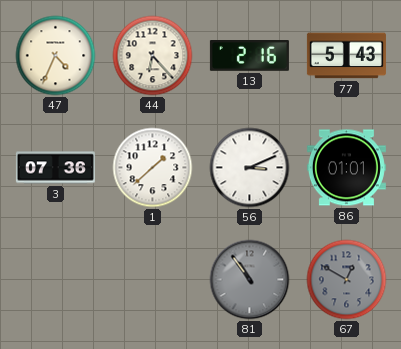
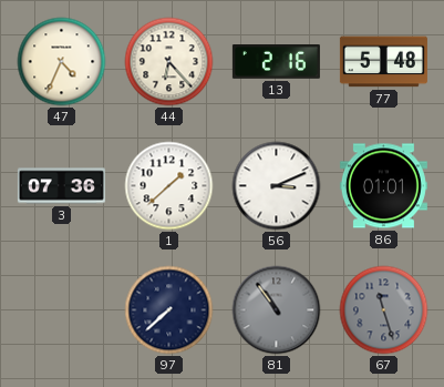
77: 5:43 -> 5:48
97: none -> 7:38
67: 12:50 -> 11:27
